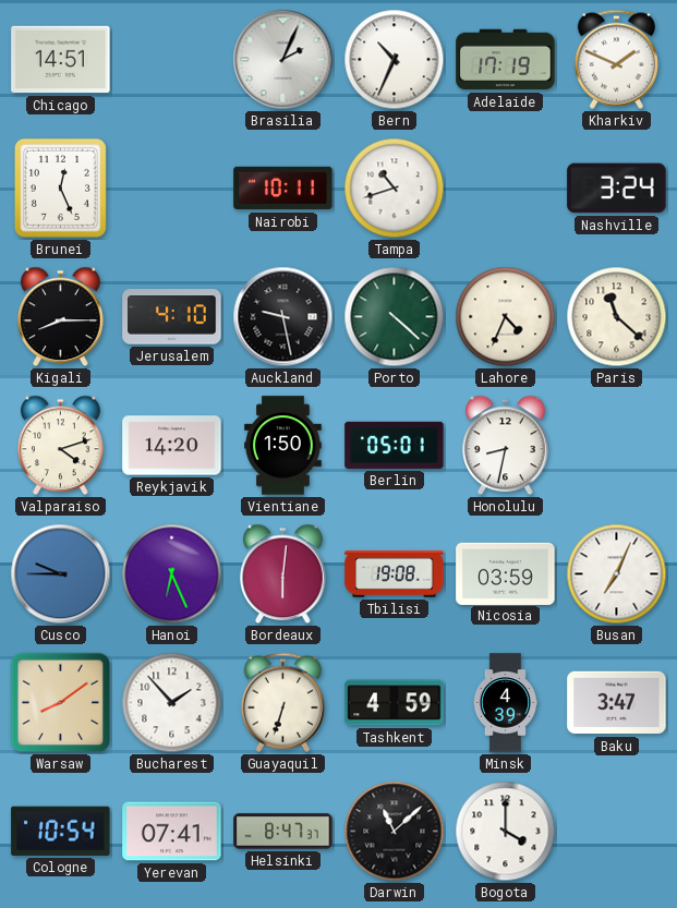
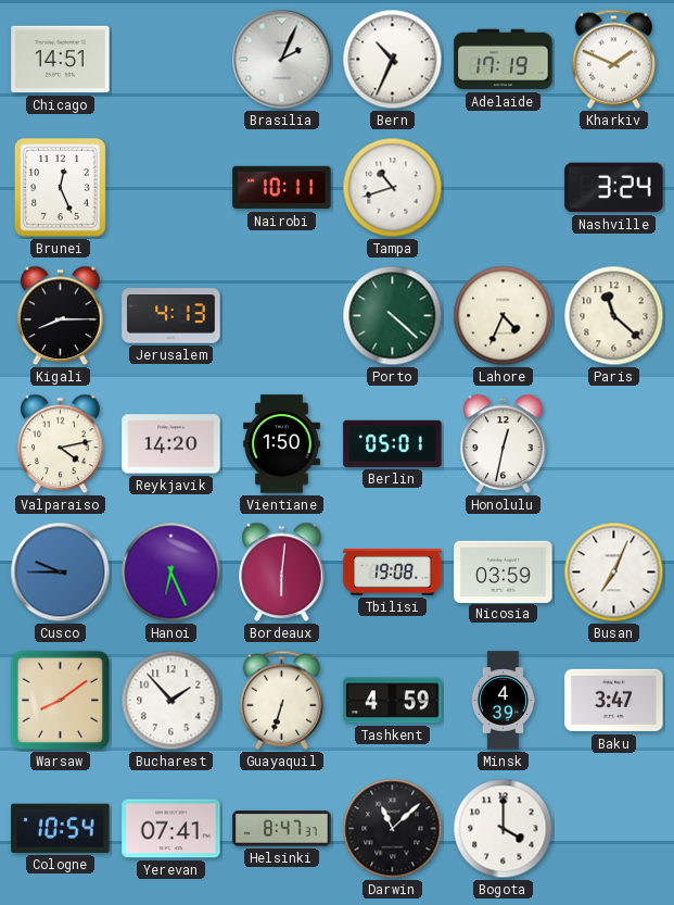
Jerusalem: 4:10 -> 4:13
Auckland: 9:28 -> none
Valparaiso: 4:12 -> 4:13
Honolulu: 8:32 -> 12:32
